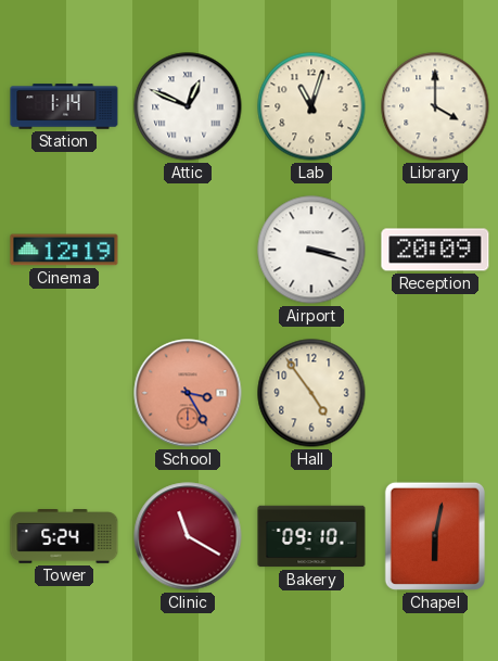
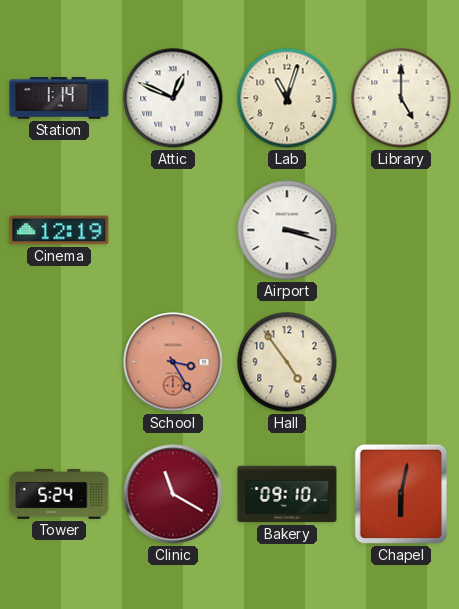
Library: 4:00 -> 5:00
Reception: 20:09 -> none
